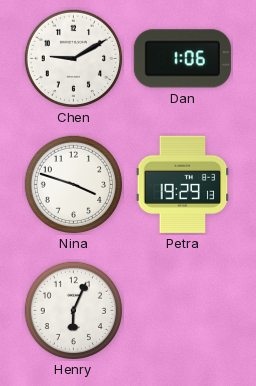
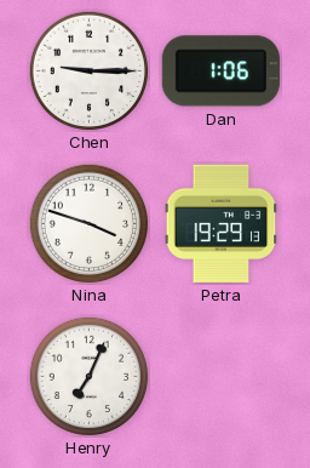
Chen: 9:10 -> 9:15
Henry: 6:04 -> 7:04
